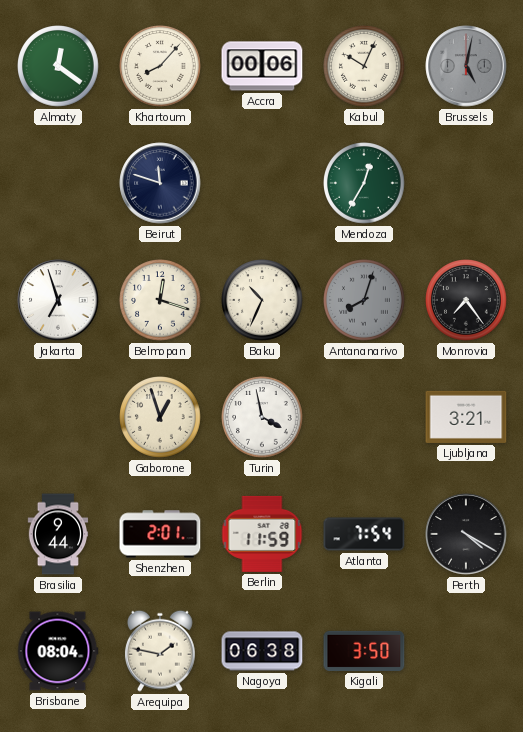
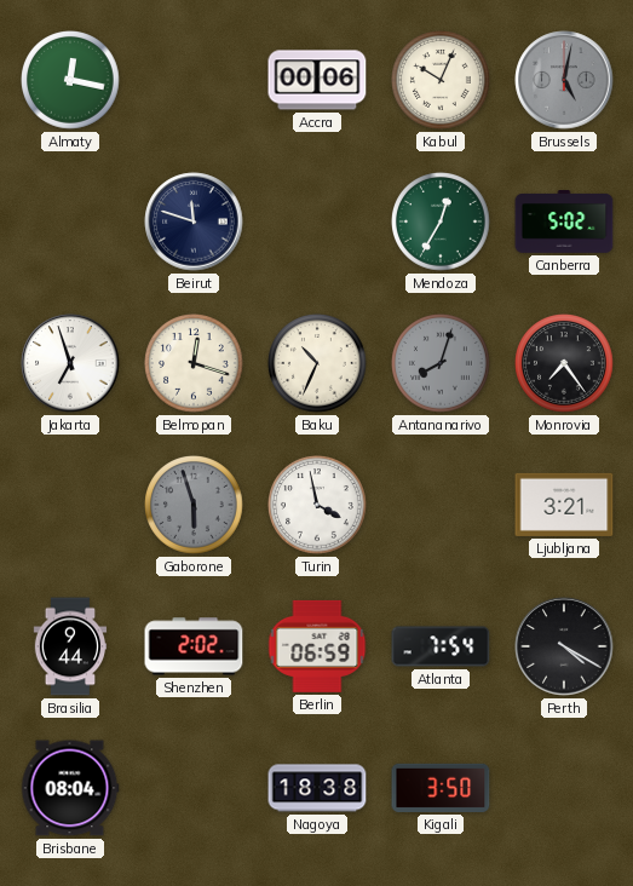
Almaty: 12:21 -> 12:17
Khartoum: 8:07 -> none
Canberra: none -> 5:02
Gaborone: 12:57 -> 5:57
Gaborone dial: cream -> grey
Shenzhen: 2:01 -> 2:02
Berlin: 11:59 -> 06:59
Arequipa: 1:47 -> none
Nagoya: 06:38 -> 18:38
